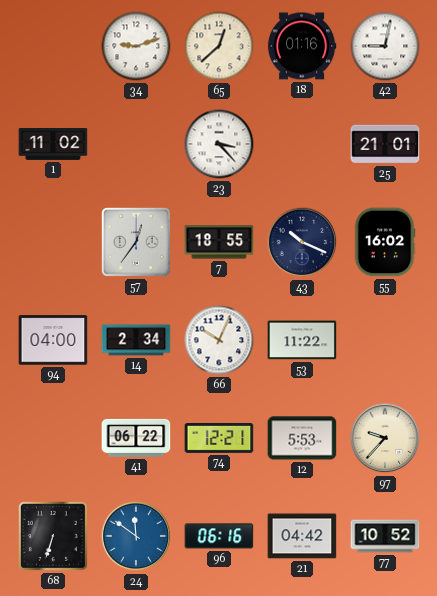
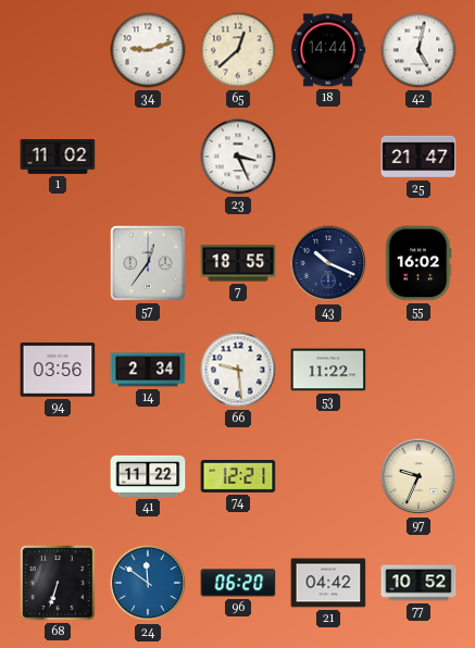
18: 01:16 -> 14:44
42: 9:02 -> 5:02
23: 3:23 -> 3:26
25: 21:01 -> 21:47
94: 04:00 -> 03:56
66: 10:04 -> 9:29
41: 06:22 -> 11:22
12: 5:53 -> none
97: 9:37 -> 9:34
96: 06:16 -> 06:20
